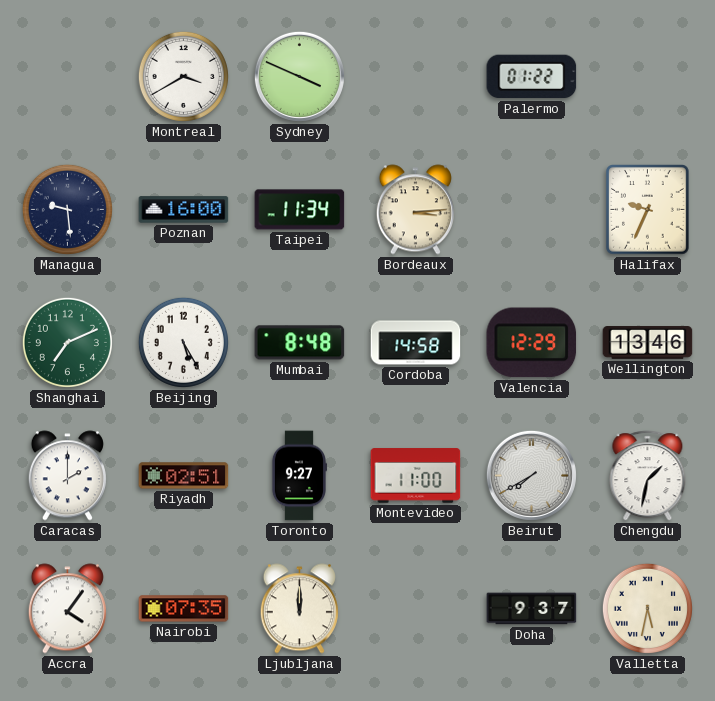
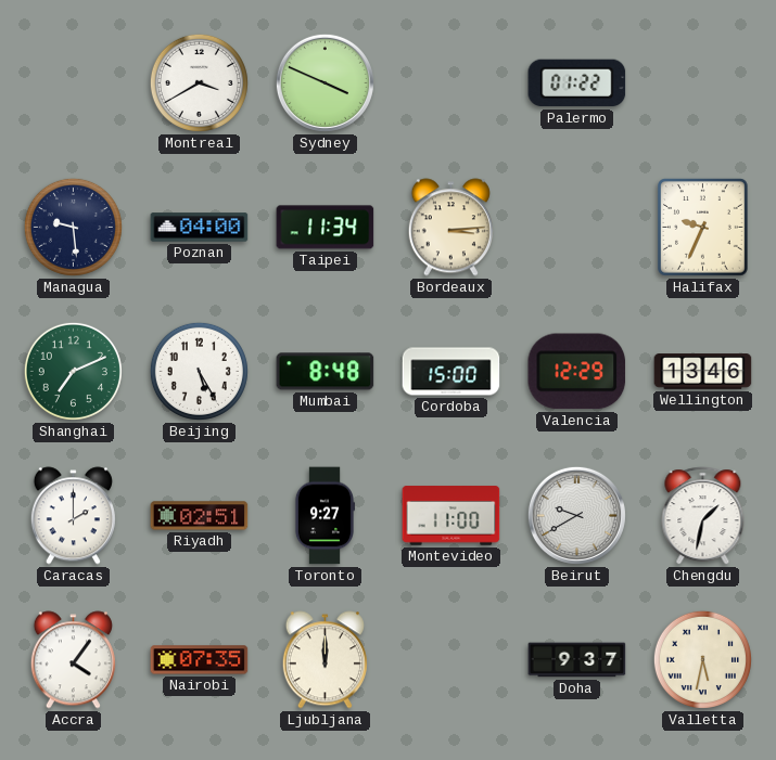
Poznan: 16:00 -> 04:00
Cordoba: 14:58 -> 15:00
Beirut: 7:40 -> 9:40
